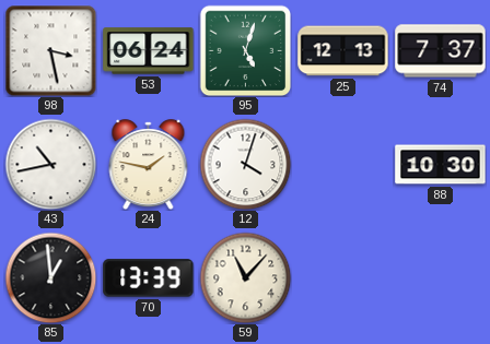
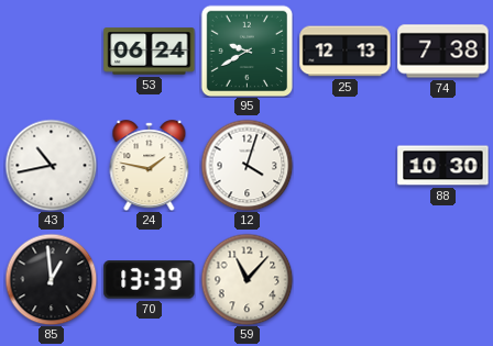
98: 3:28 -> none
95: 5:03 -> 9:40
74: 7:37 -> 7:38
